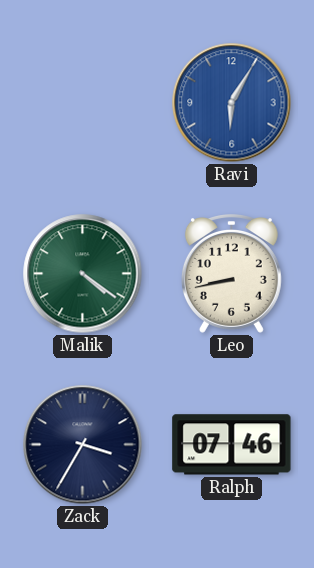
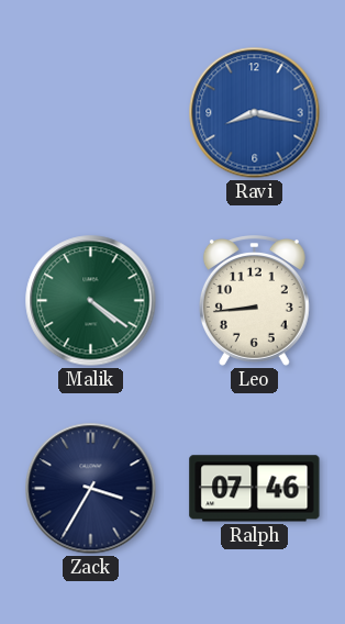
Ravi: 6:05 -> 8:17
Leo: 8:43 -> 8:44
